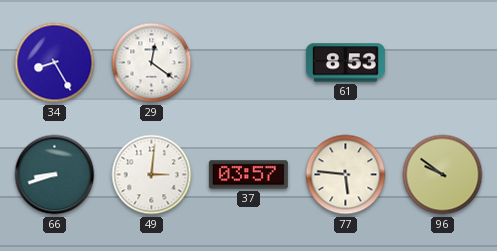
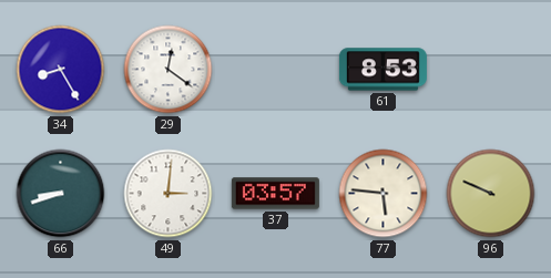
96: 9:51 -> 9:49
